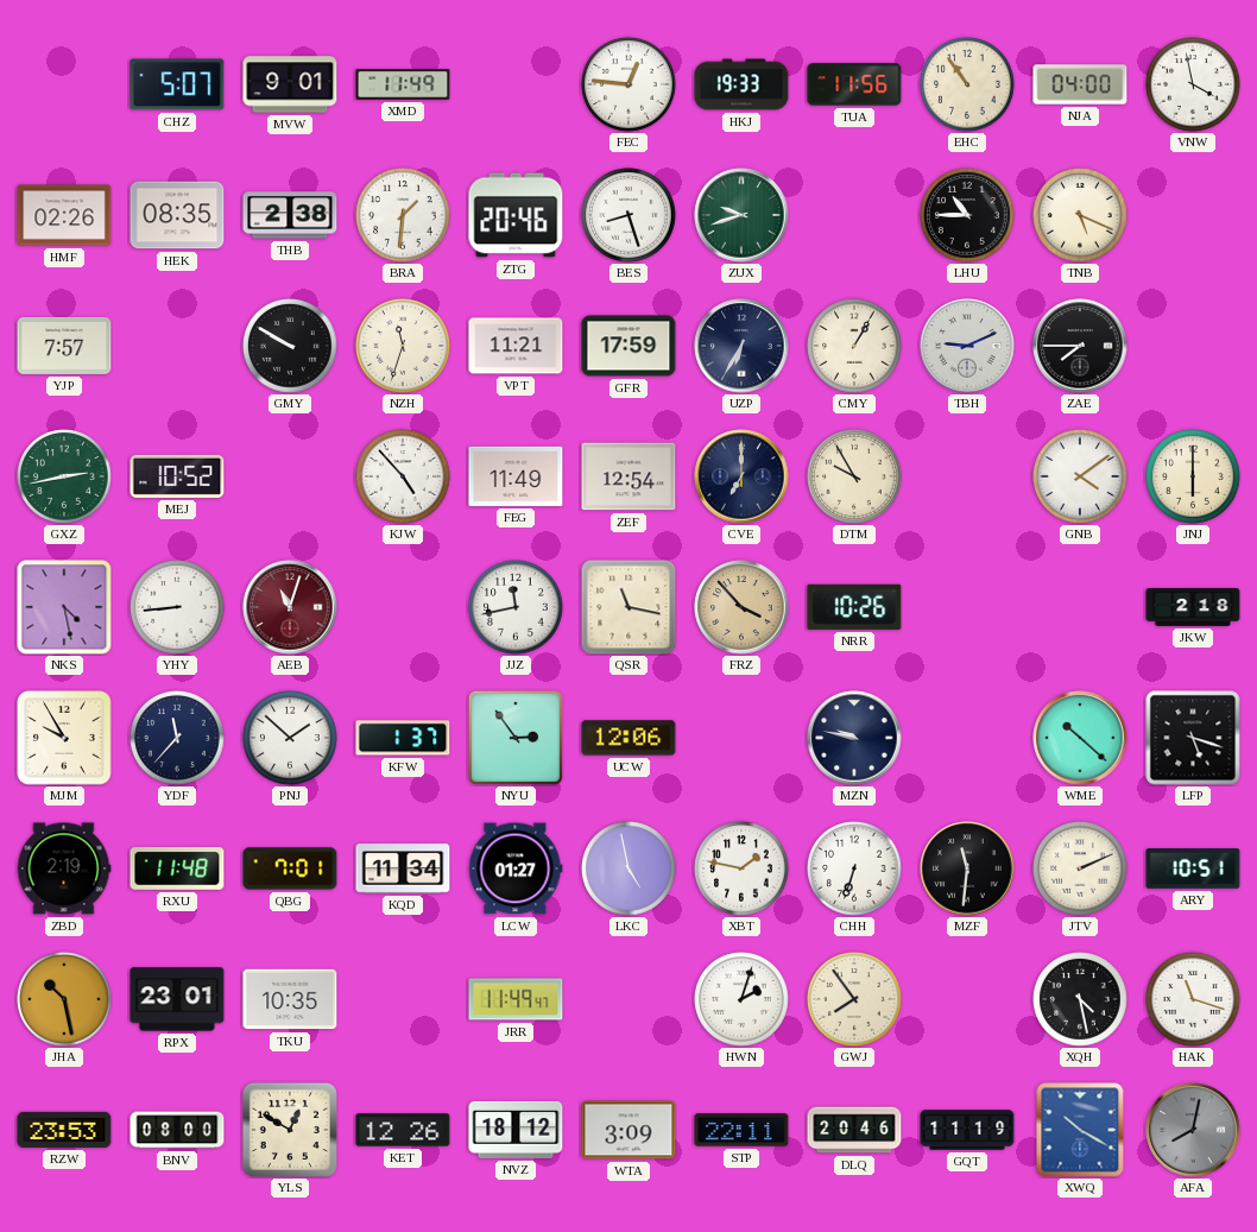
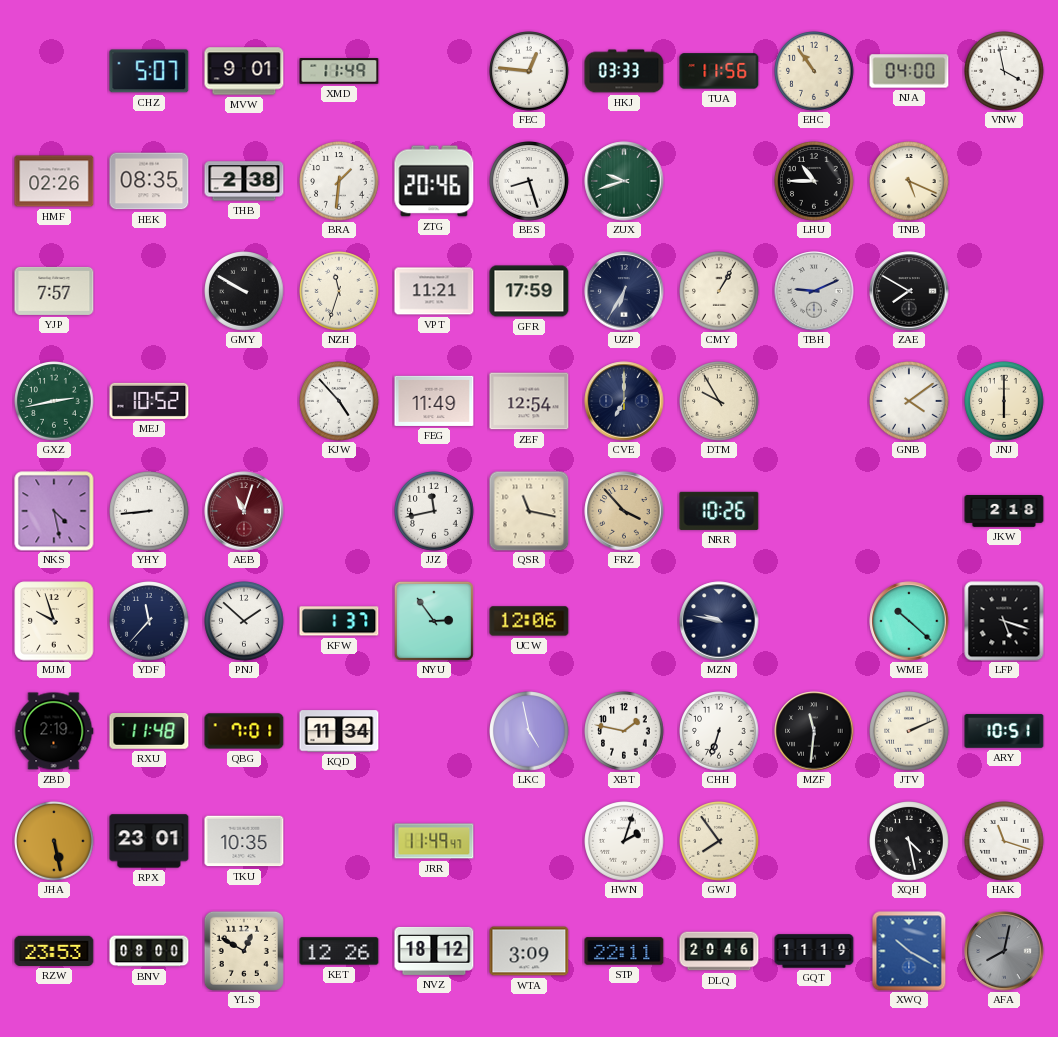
HKJ: 19:33 -> 03:33
ZAE: 7:45 -> 7:50
MJM: 9:55 -> 9:57
LCW: 01:27 -> none
JHA: 10:28 -> 5:28
